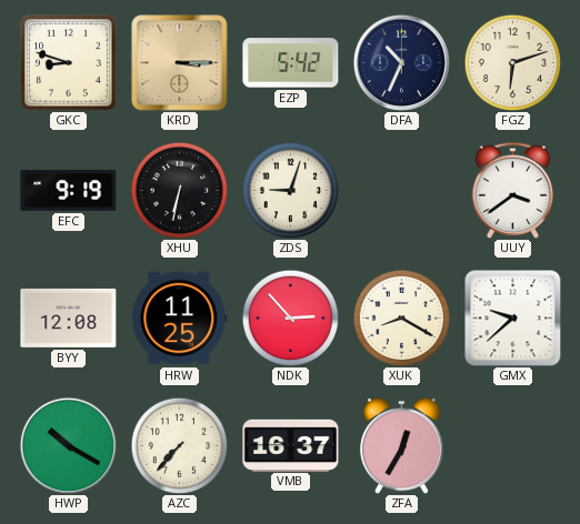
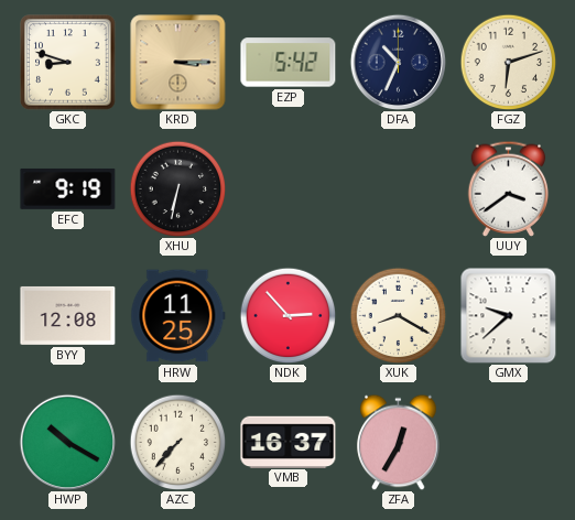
ZDS: 9:03 -> none
